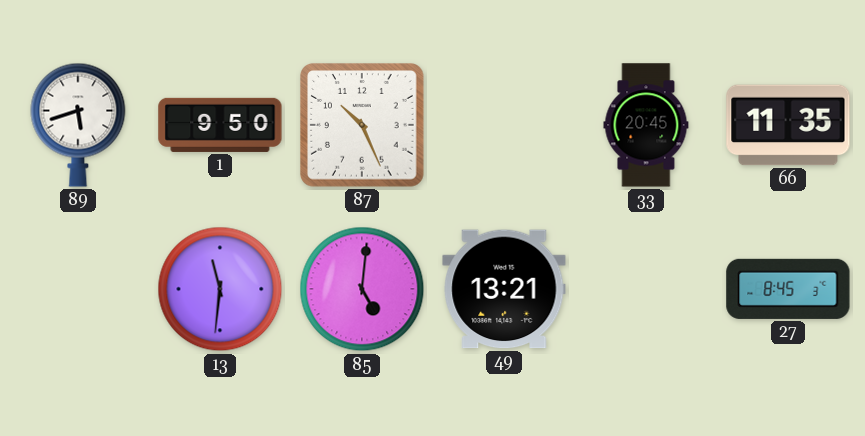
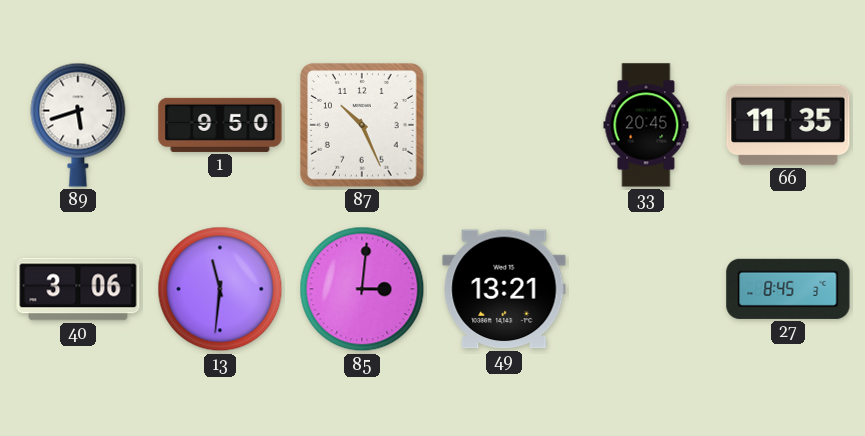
40: none -> 3:06
85: 5:01 -> 3:01
